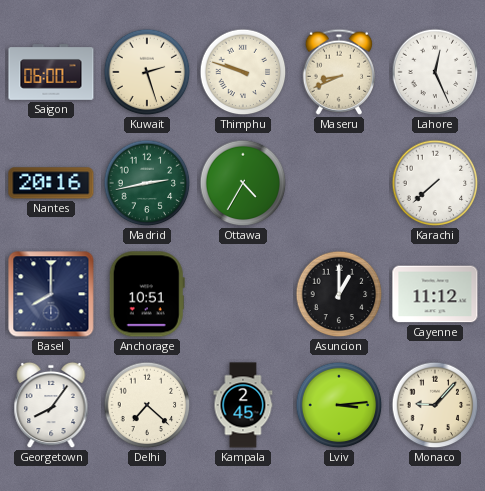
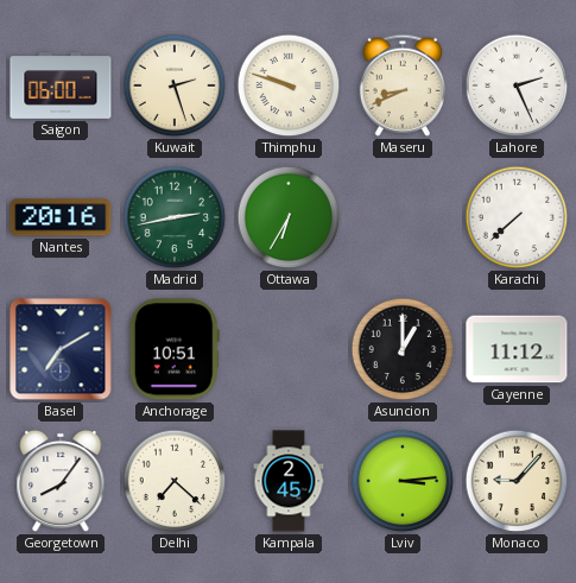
Lahore: 12:26 -> 2:26
Ottawa: 4:35 -> 6:35
Basel: 8:00 -> 7:10
